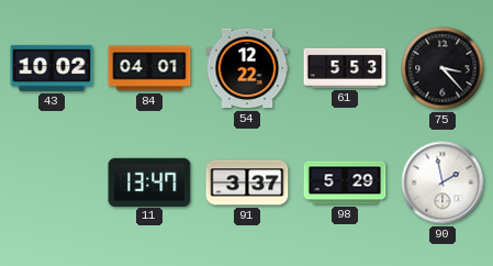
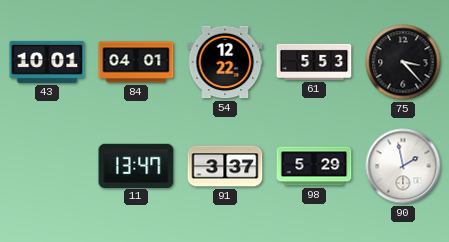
43: 10:02 -> 10:01
